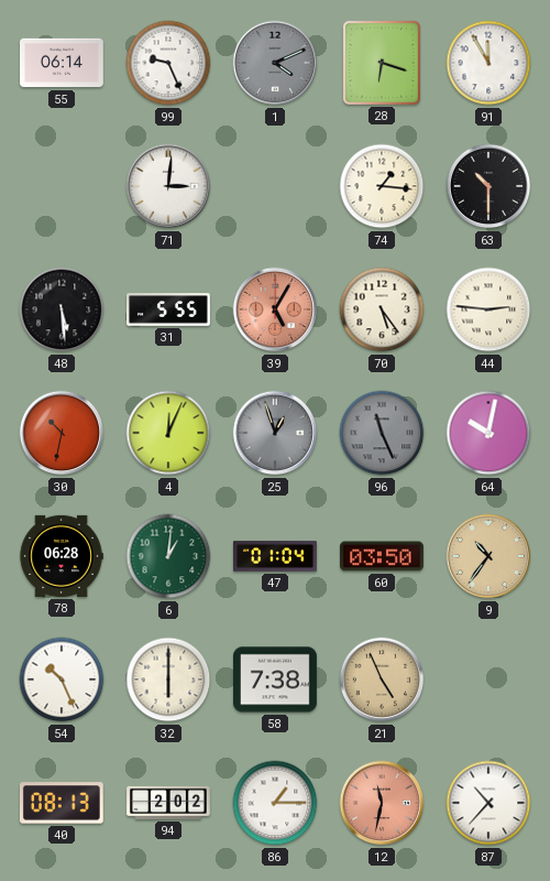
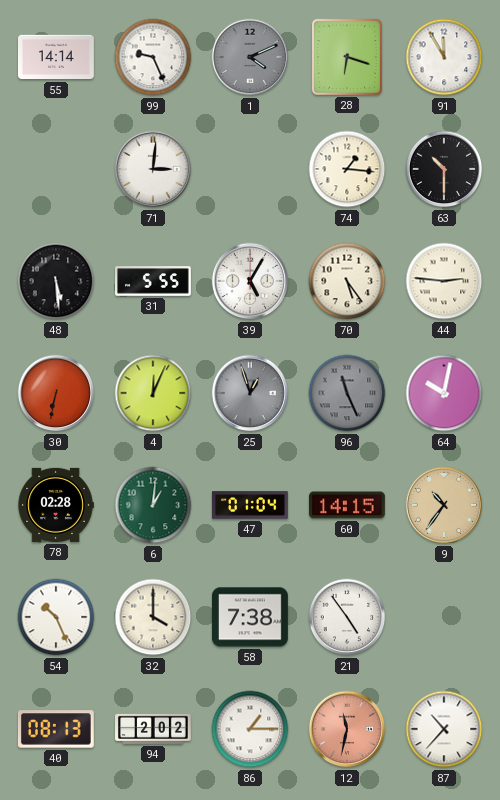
55: 06:14 -> 14:14
39 dial: salmon -> white
30: 10:32 -> 6:32
78: 06:28 -> 02:28
60: 03:50 -> 14:15
32: 6:00 -> 4:00
21: 4:56 -> 4:54
21 dial: champagne -> white
